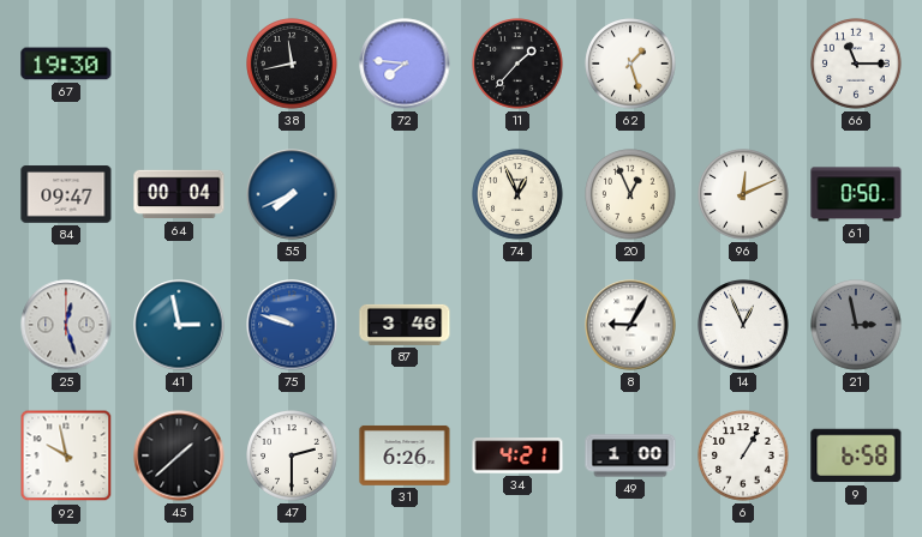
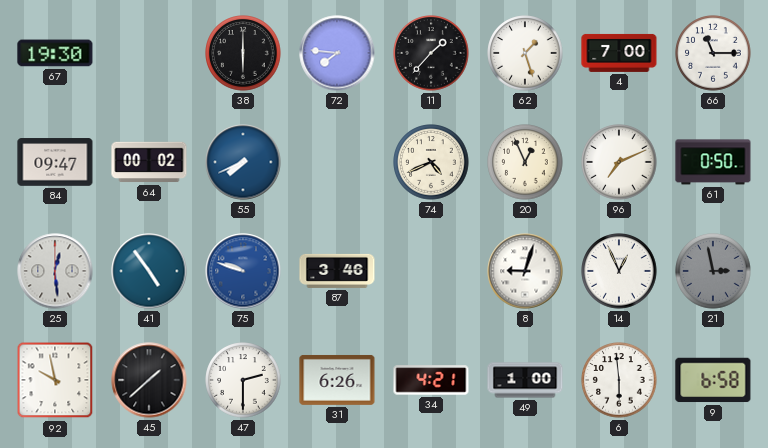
38: 11:43 -> 6:00
4: none -> 7:00
64: 00:04 -> 00:02
74: 12:56 -> 4:41
96: 12:11 -> 7:11
25: 12:27 -> 12:29
41: 2:58 -> 4:54
8: 9:05 -> 9:03
6: 1:05 -> 5:59
